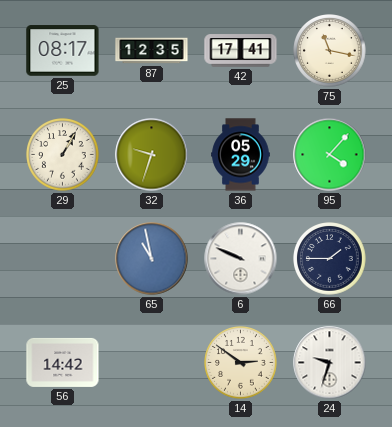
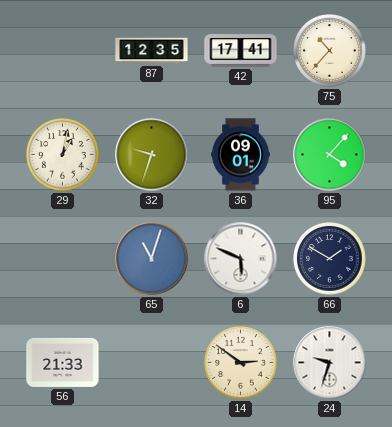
25: 08:17 -> none
75: 11:17 -> 10:37
29: 1:05 -> 1:02
36: 05:29 -> 09:01
65: 10:58 -> 11:03
6: 9:49 -> 5:49
66: 1:45 -> 1:50
56: 14:42 -> 21:33
